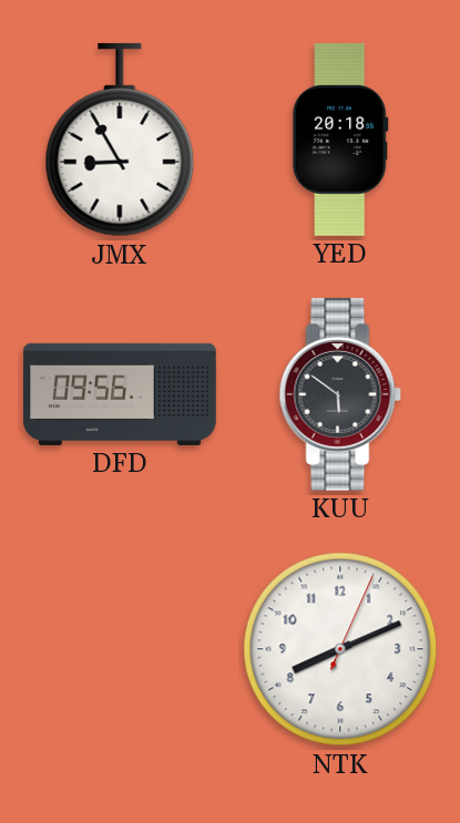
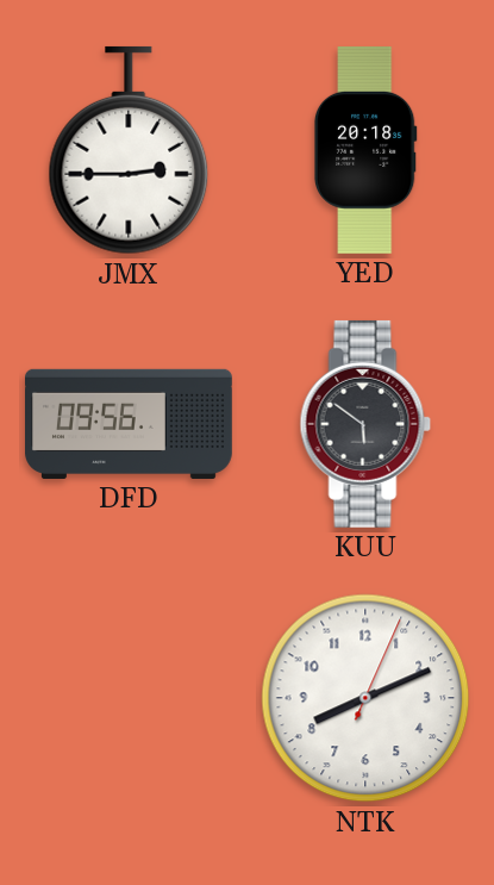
JMX: 8:55 -> 2:45
